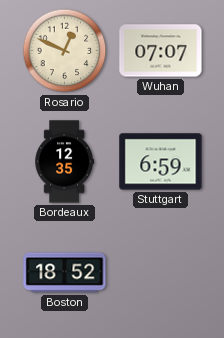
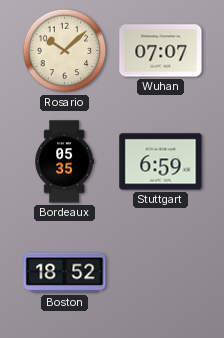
Rosario: 12:49 -> 10:08
Bordeaux: 12:35 -> 05:35
